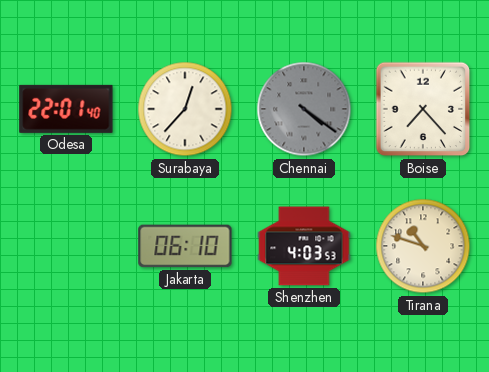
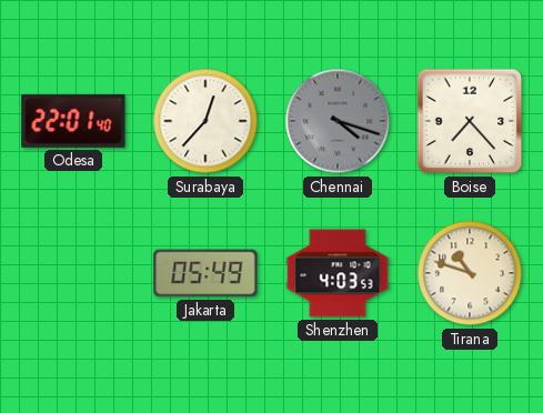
Chennai: 4:21 -> 4:18
Jakarta: 06:10 -> 05:49
